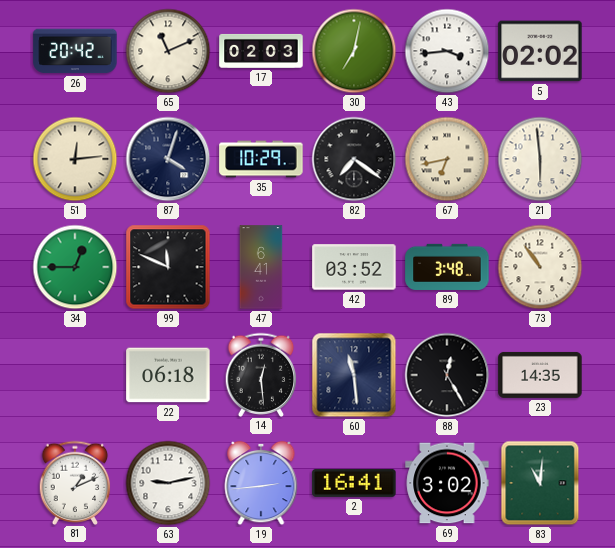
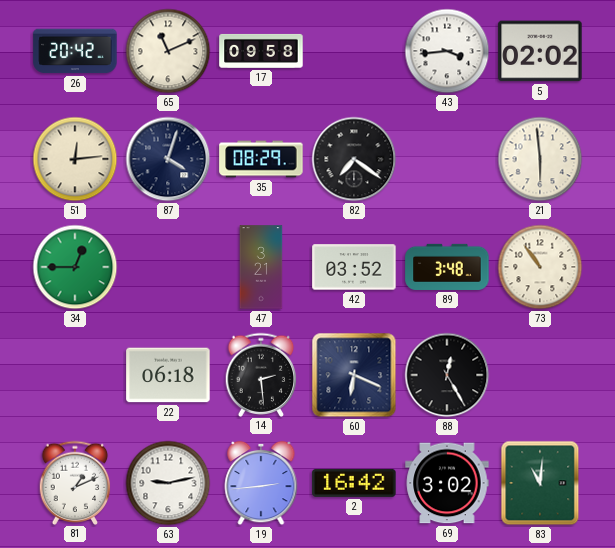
17: 02:03 -> 09:58
30: 7:02 -> none
35: 10:29 -> 08:29
67: 6:43 -> none
99: 11:49 -> none
47: 6:41 -> 3:21
14: 12:29 -> 2:29
60: 11:29 -> 6:19
23: 14:35 -> none
2: 16:41 -> 16:42
